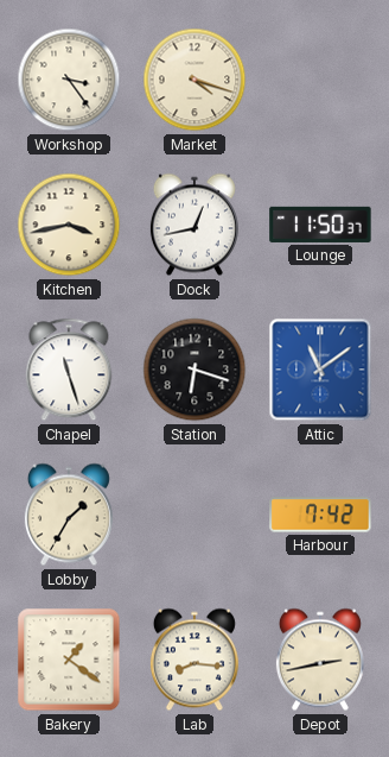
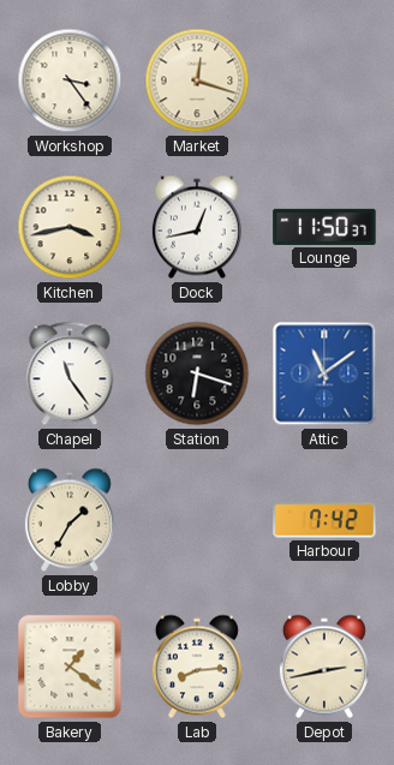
Market: 4:18 -> 12:18
Chapel: 11:27 -> 11:24
Lab: 8:16 -> 8:14
